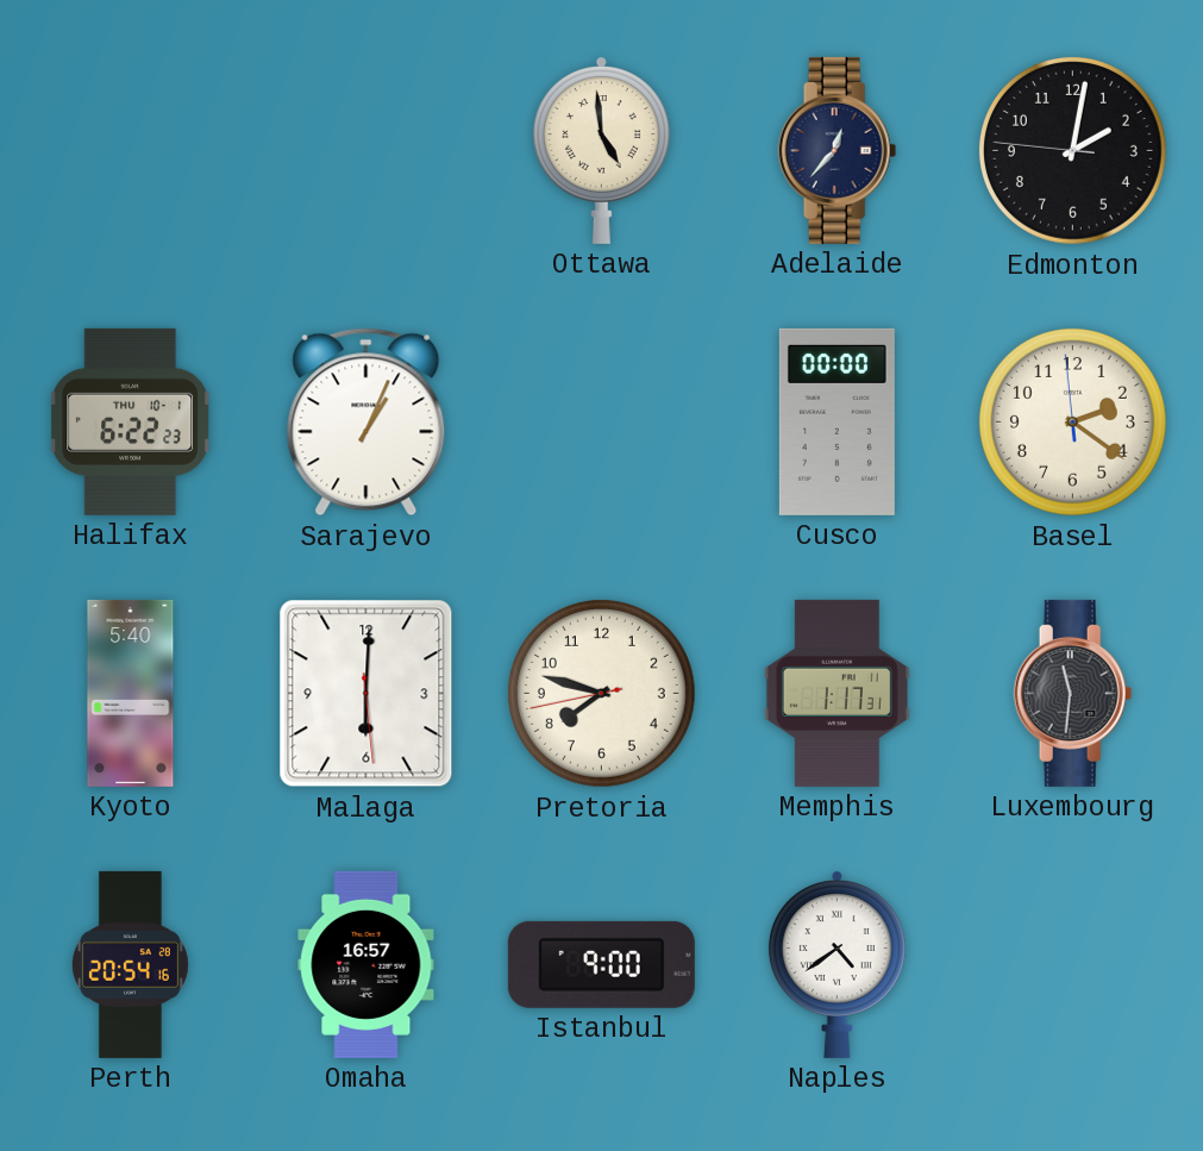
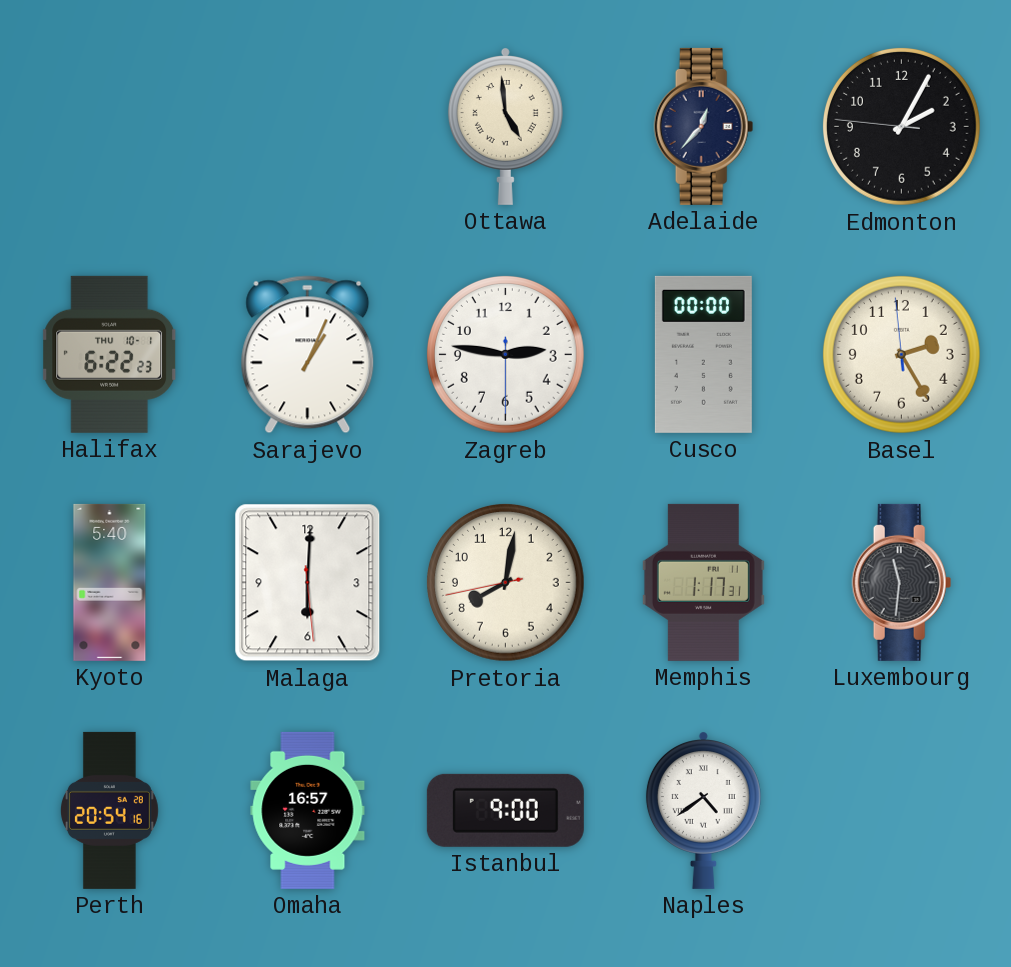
Edmonton: 2:01 -> 2:04
Zagreb: none -> 2:46
Basel: 2:20 -> 2:24
Pretoria: 7:47 -> 8:01
